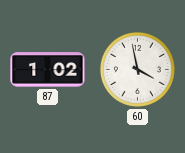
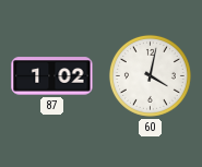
60: 3:58 -> 4:02
